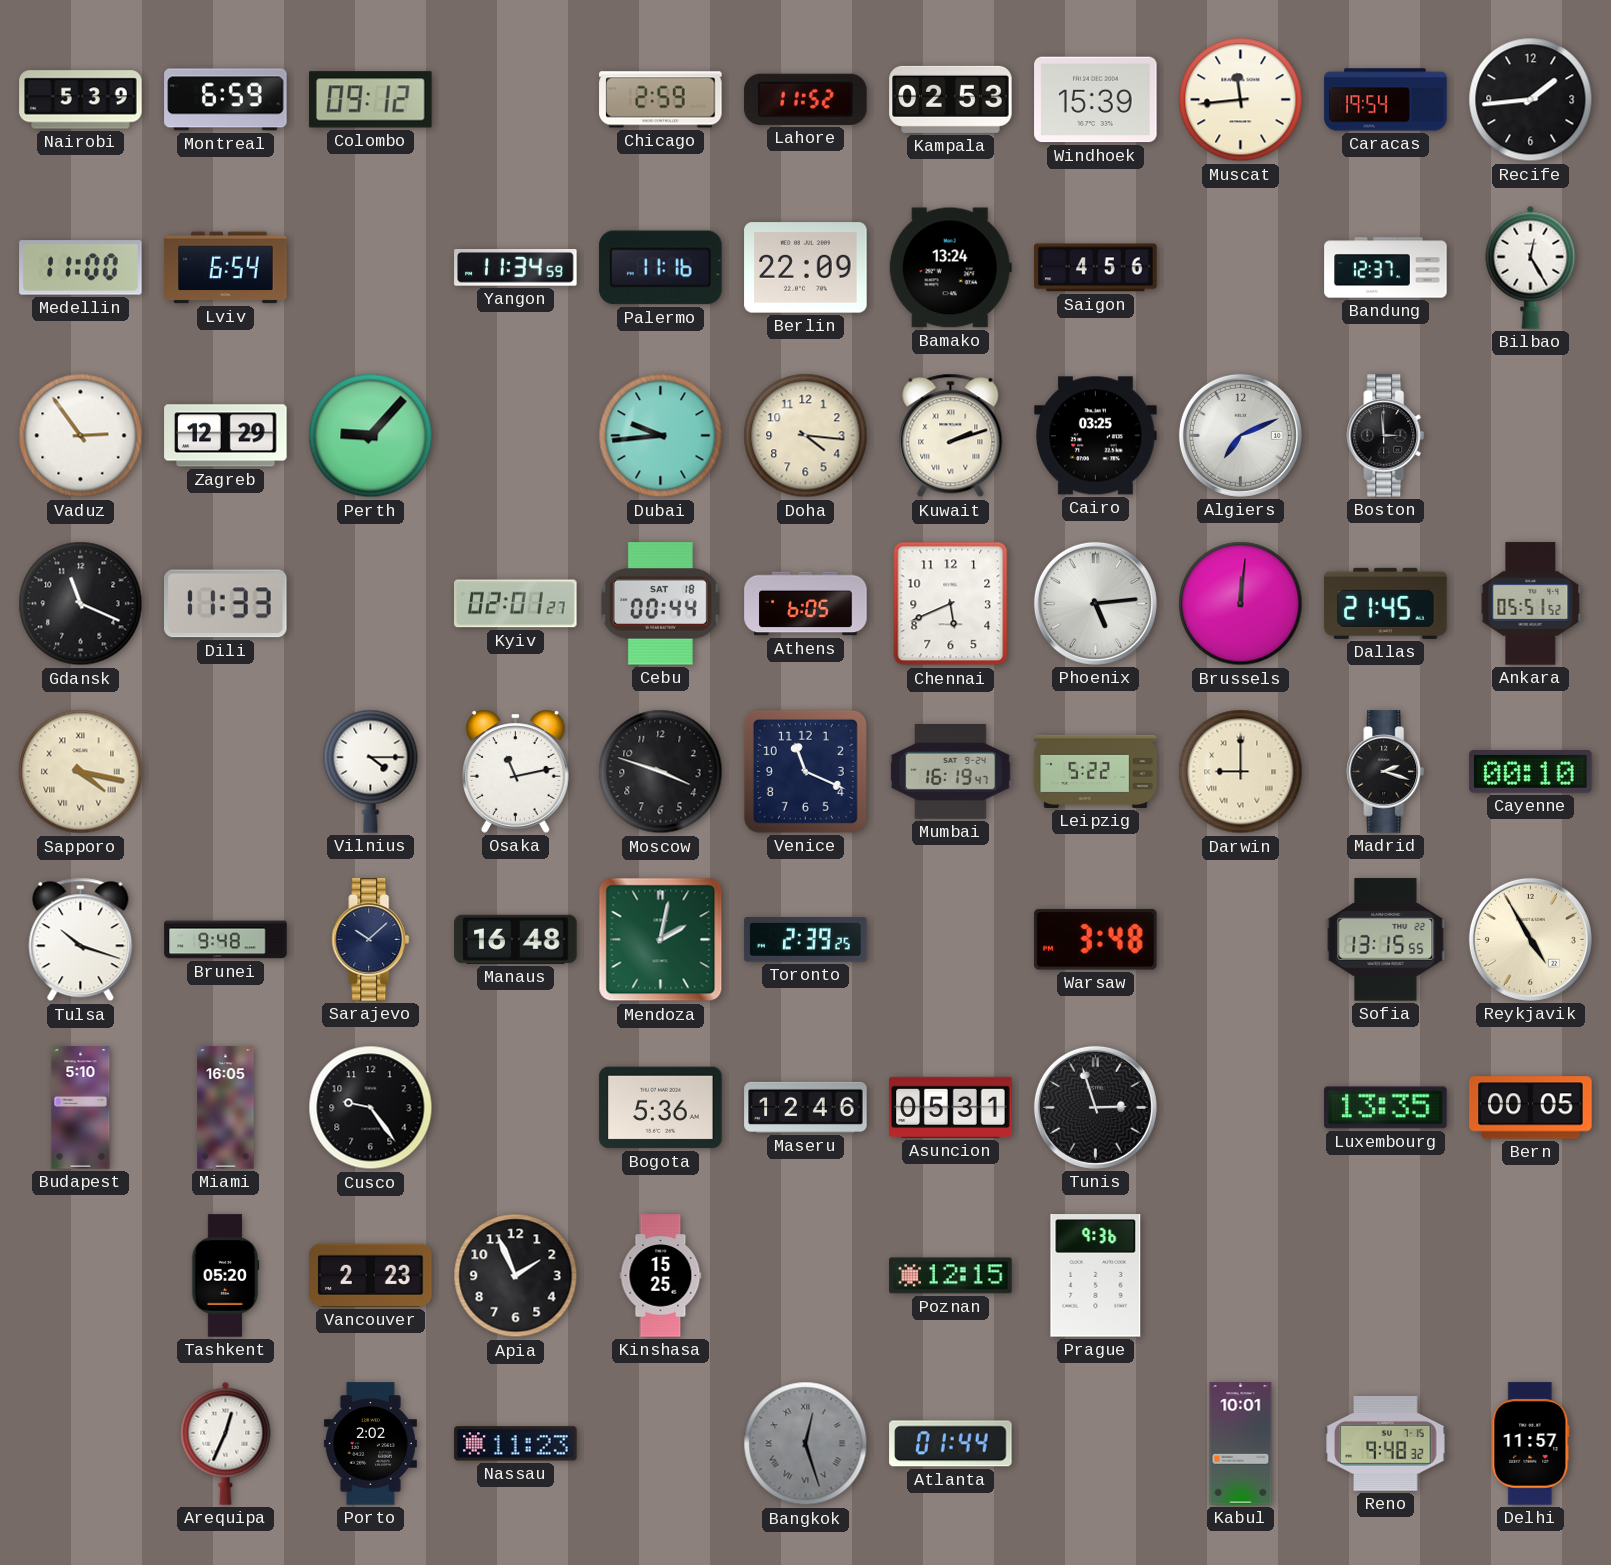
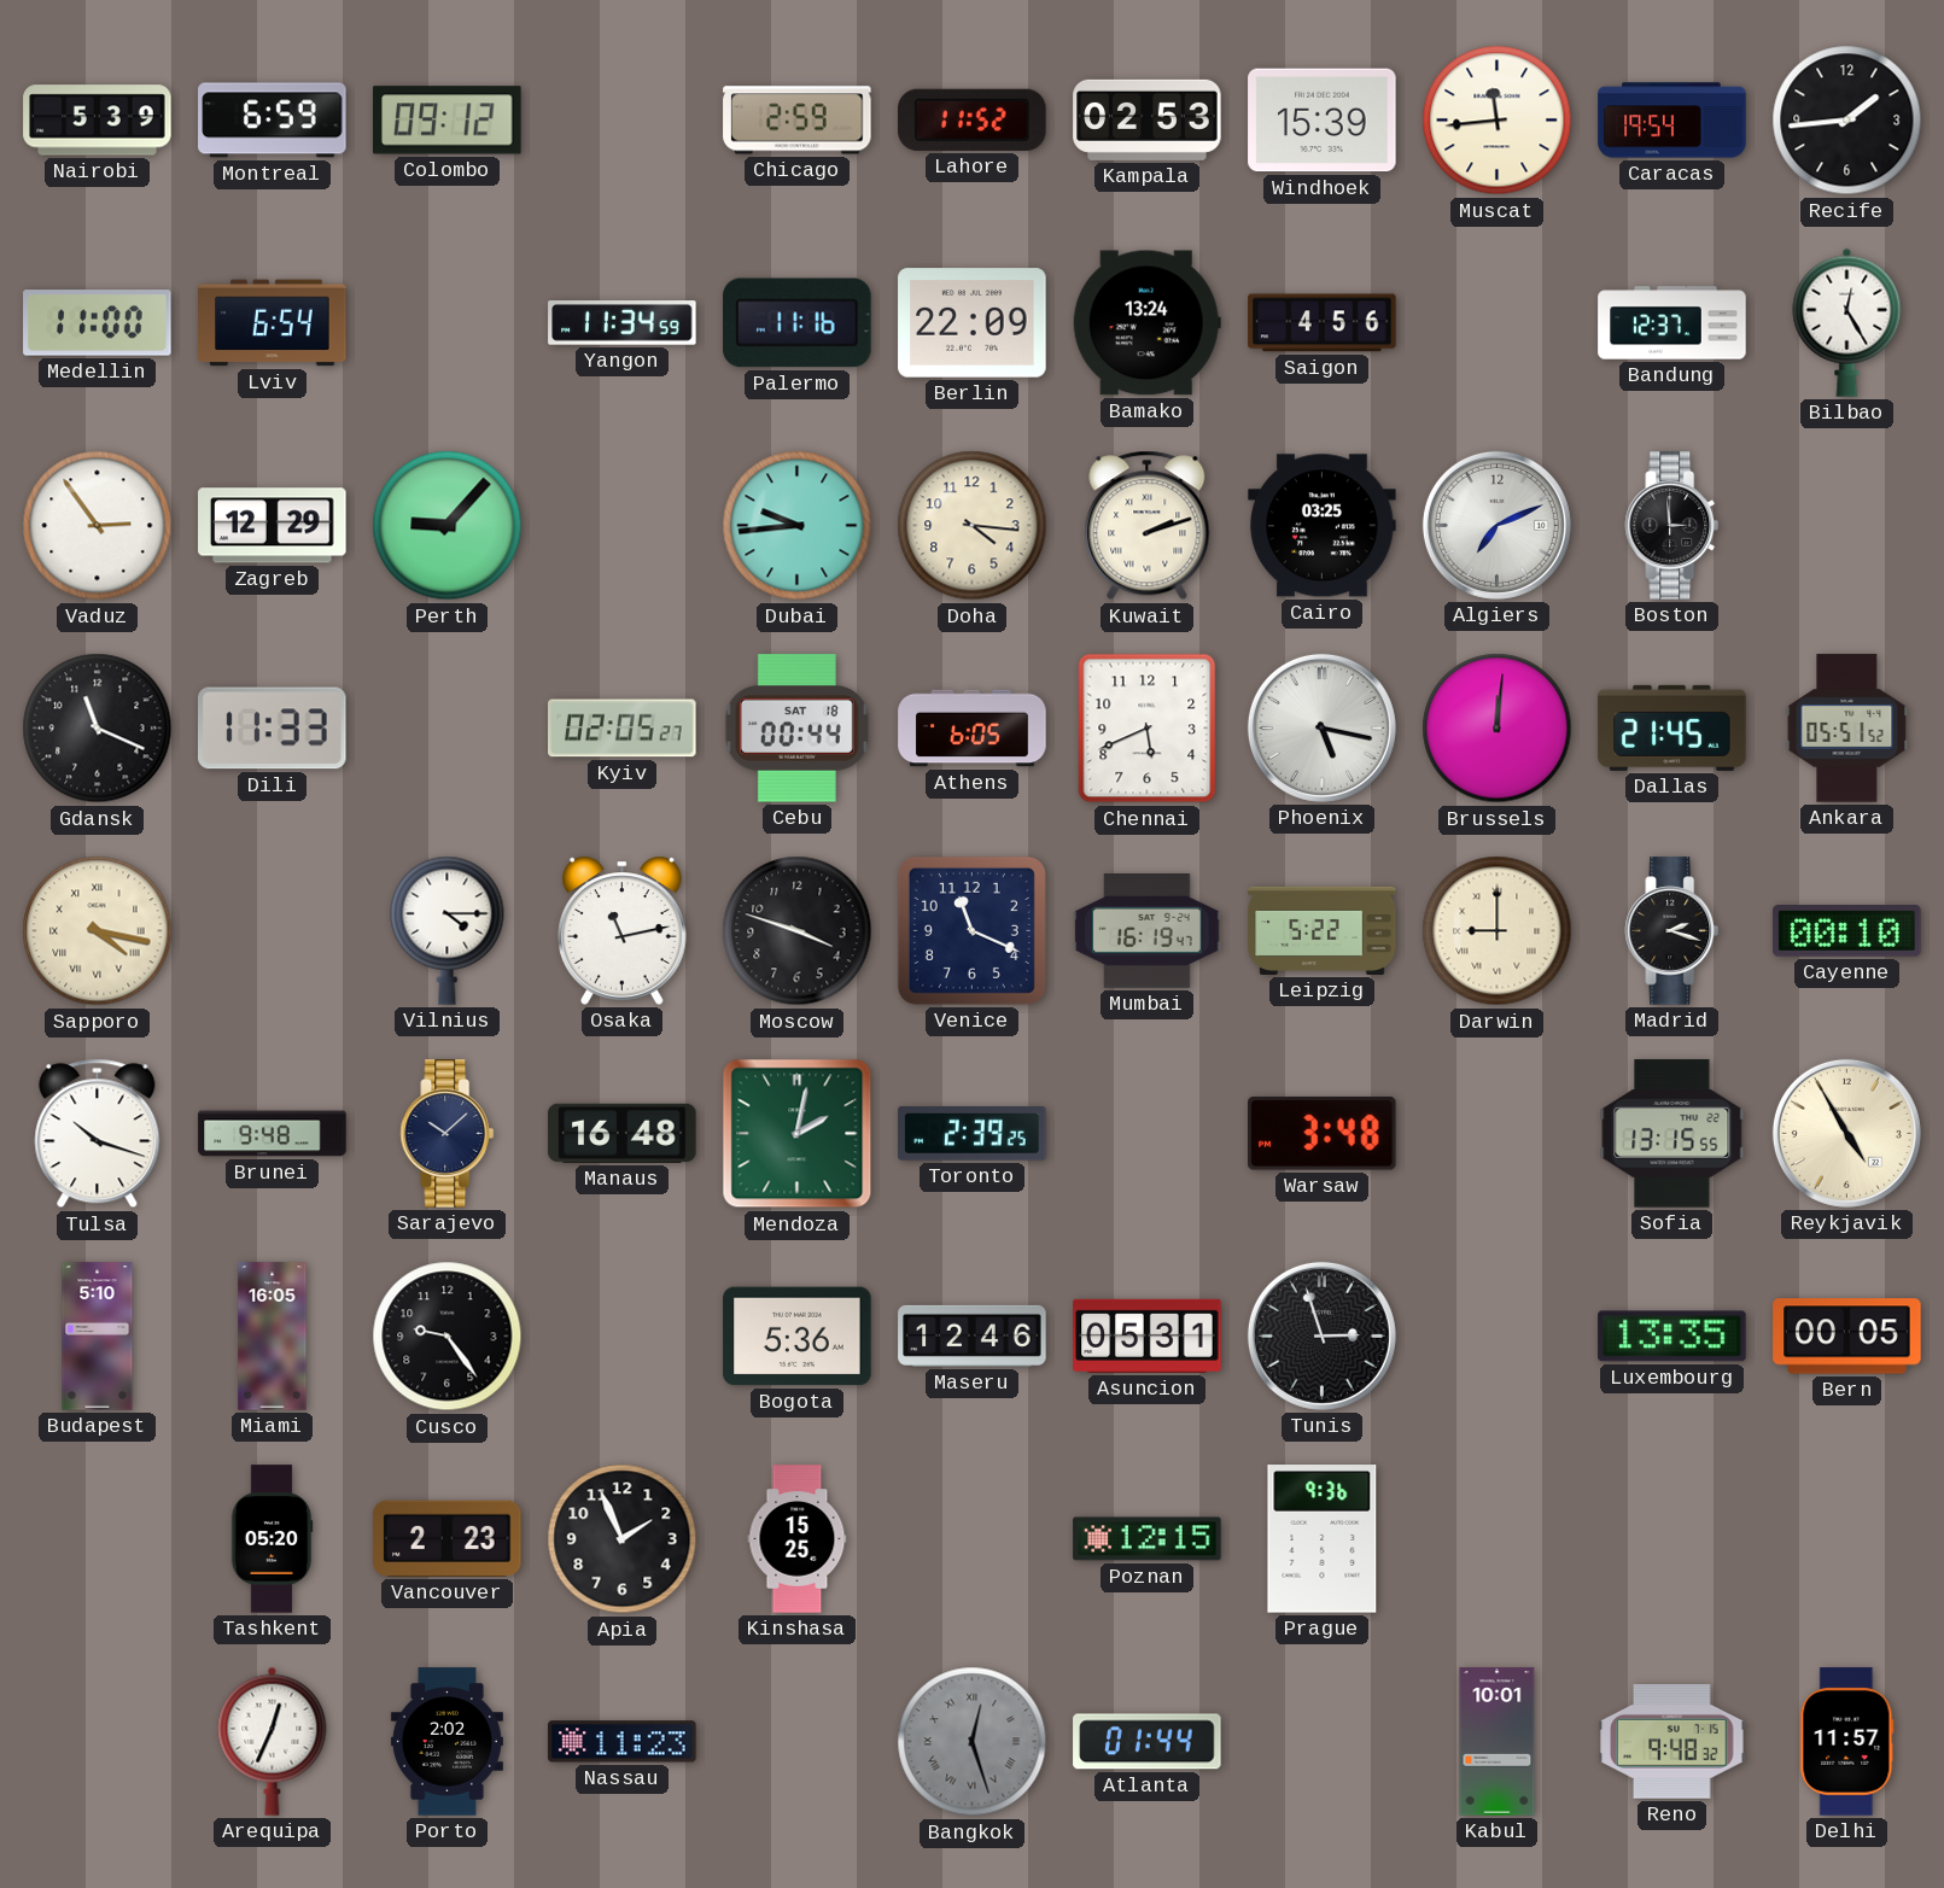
Kyiv: 02:01 -> 02:05
Phoenix: 5:14 -> 5:17
